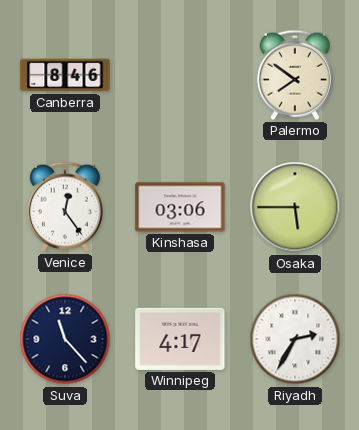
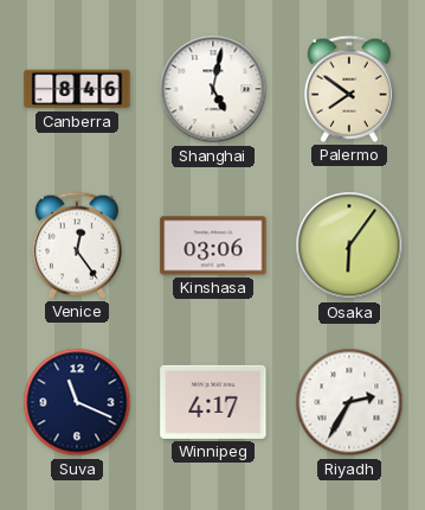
Shanghai: none -> 5:02
Osaka: 5:45 -> 6:06
Suva: 11:23 -> 11:19
